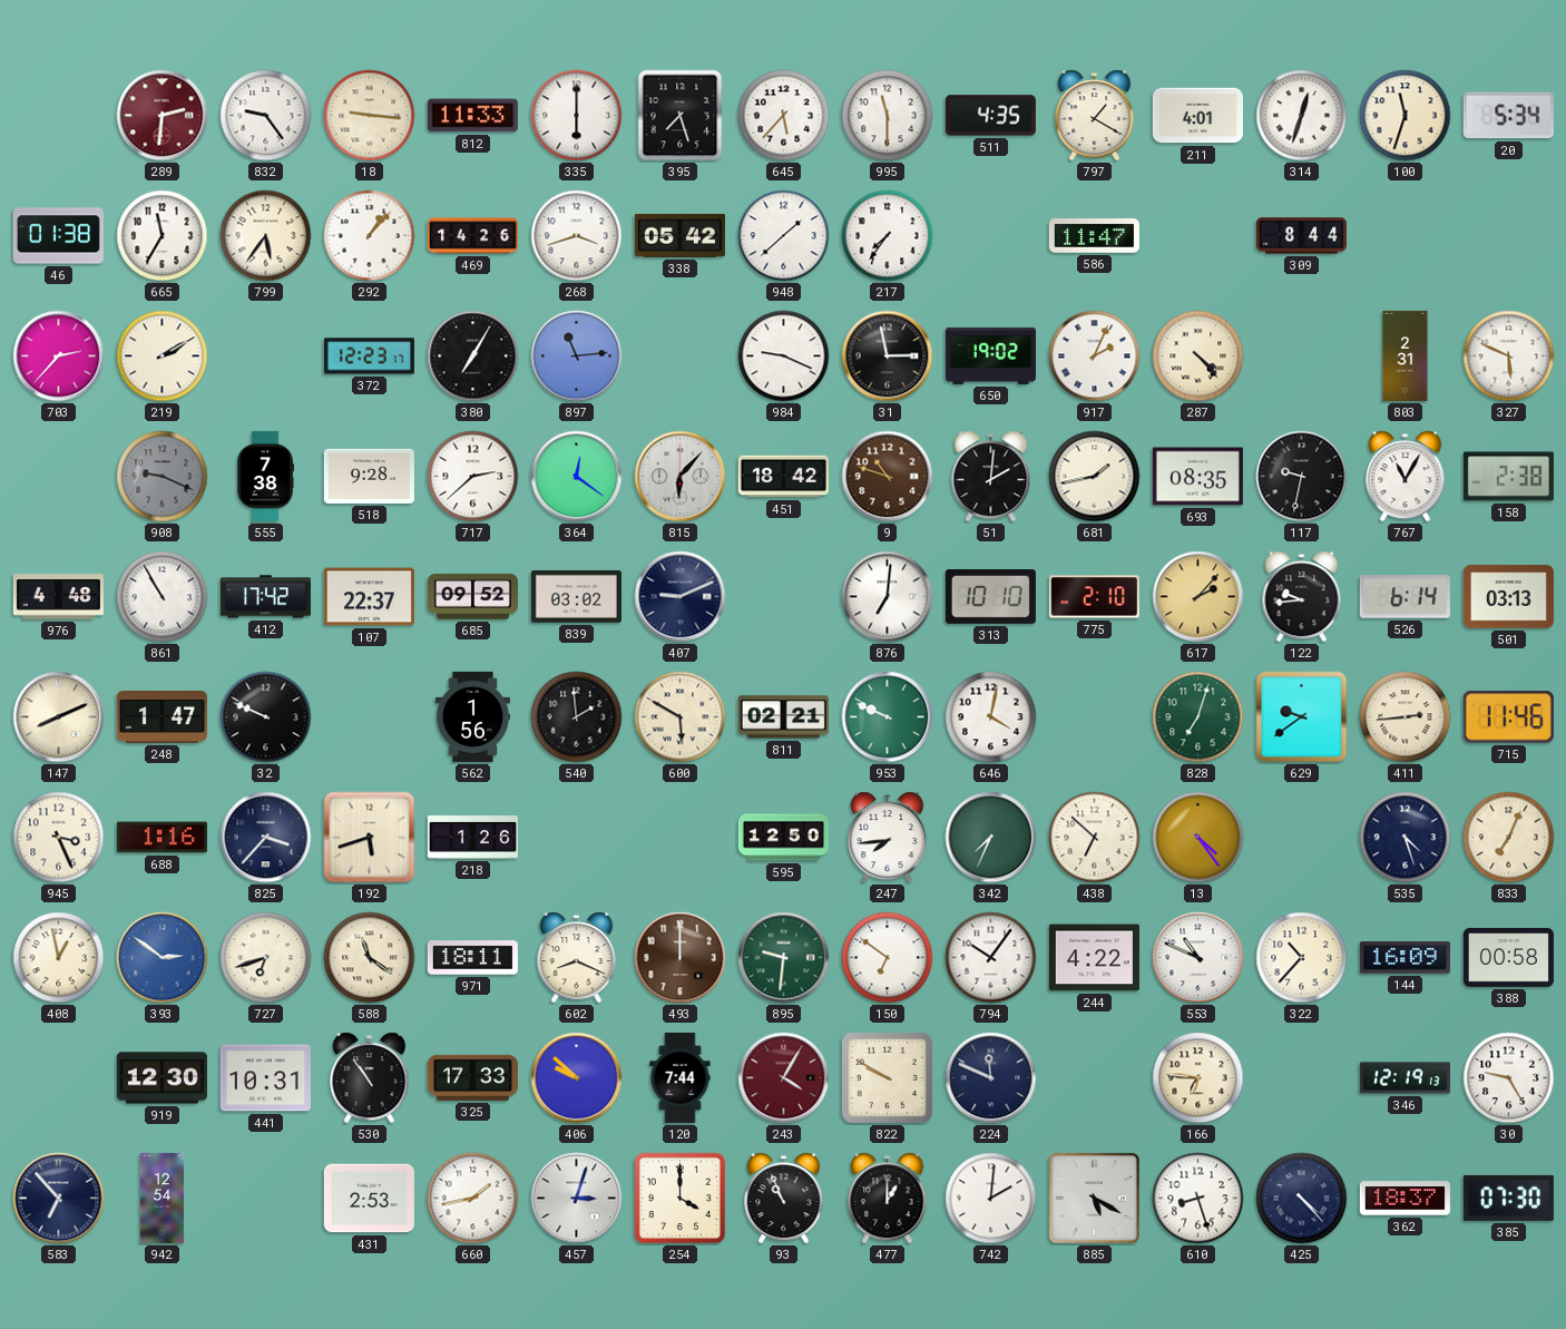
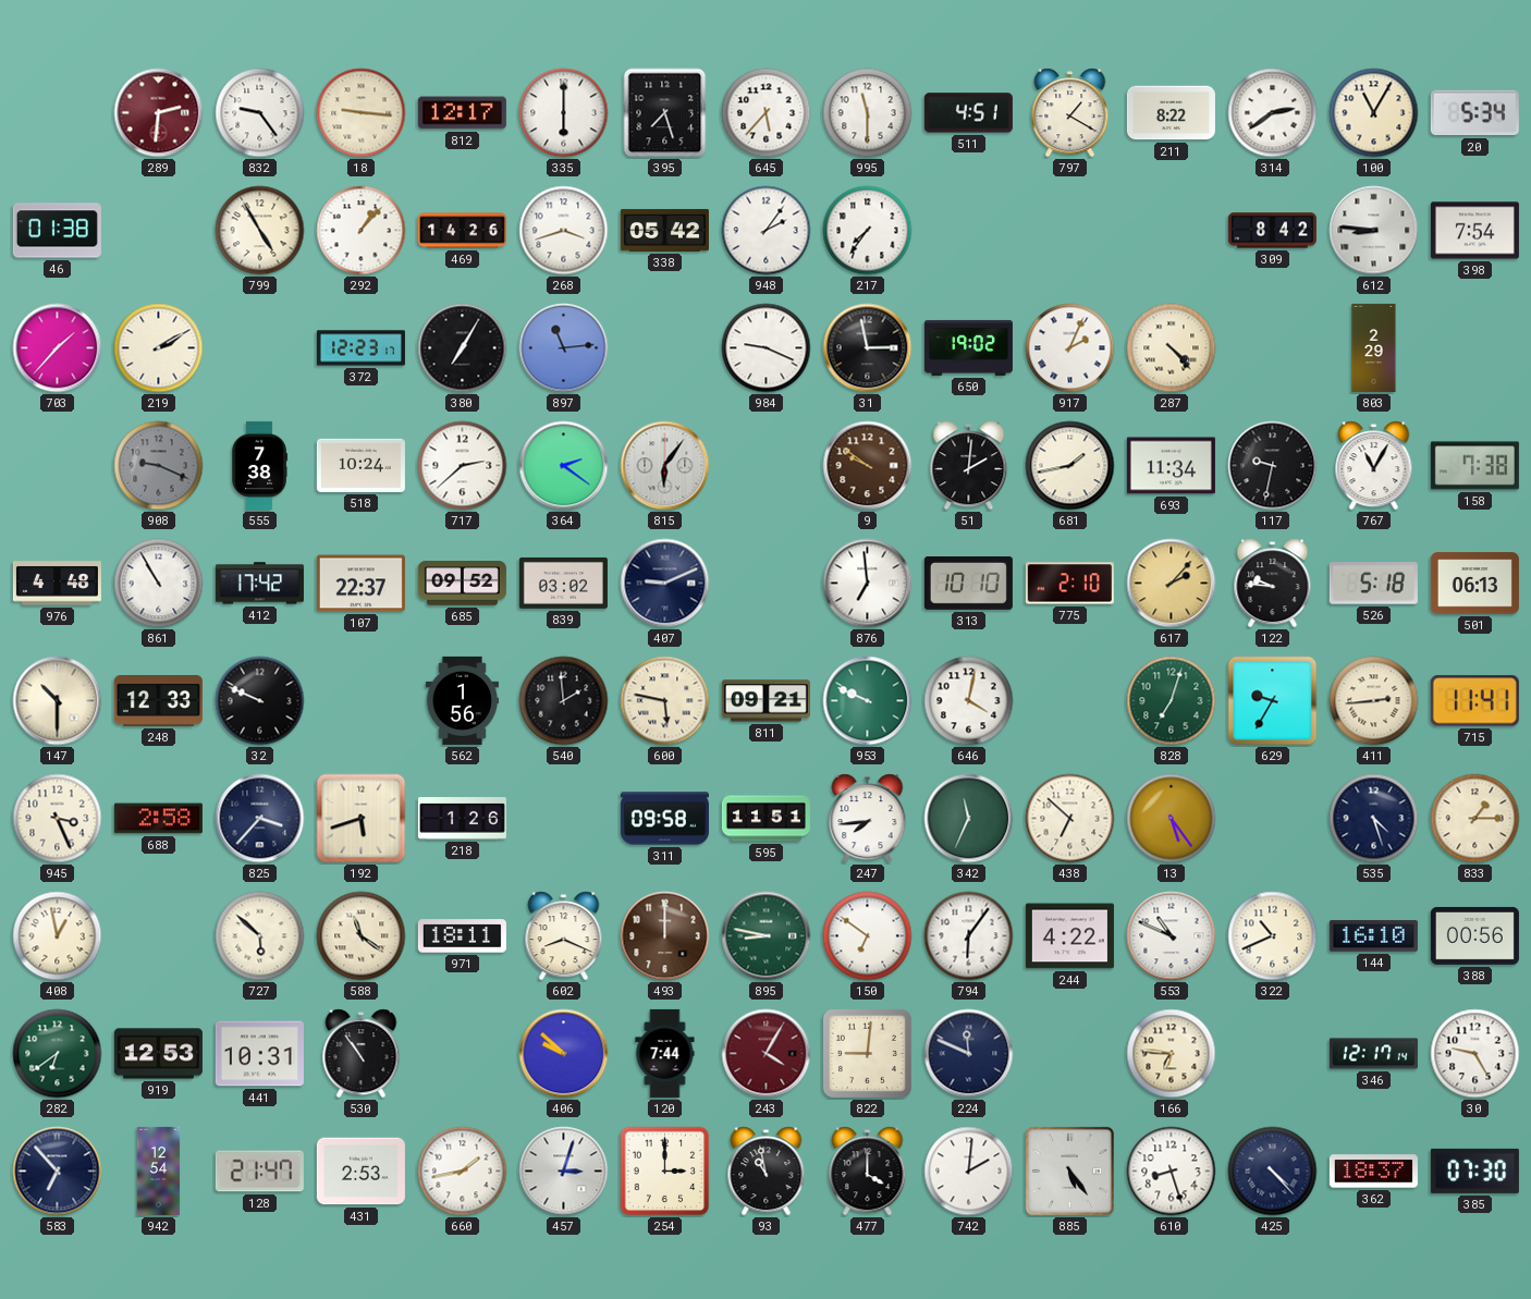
812: 11:33 -> 12:17
511: 4:35 -> 4:51
211: 4:01 -> 8:22
314: 12:33 -> 2:39
100: 11:33 -> 11:05
665: 11:35 -> none
799: 5:36 -> 4:55
948: 1:38 -> 2:06
586: 11:47 -> none
309: 8:44 -> 8:42
612: none -> 8:46
398: none -> 7:54
703: 2:37 -> 1:37
803: 2:31 -> 2:29
327: 5:49 -> none
518: 9:28 -> 10:24
364: 12:21 -> 2:21
815: 6:07 -> 6:06
451: 18:42 -> none
9: 10:48 -> 9:51
693: 08:35 -> 11:34
158: 2:38 -> 7:38
876: 7:01 -> 6:59
122: 9:44 -> 9:46
526: 6:14 -> 5:18
501: 03:13 -> 06:13
147: 8:11 -> 10:30
248: 1:47 -> 12:33
600: 5:50 -> 5:47
811: 02:21 -> 09:21
629: 9:39 -> 9:35
715: 11:46 -> 11:41
688: 1:16 -> 2:58
311: none -> 09:58
595: 12:50 -> 11:51
342: 7:34 -> 11:34
13: 4:24 -> 5:24
833: 7:04 -> 1:15
393: 2:51 -> none
727: 6:42 -> 5:52
895: 9:31 -> 8:47
794: 10:06 -> 6:06
322: 10:37 -> 10:41
144: 16:09 -> 16:10
388: 00:58 -> 00:56
282: none -> 6:39
919: 12:30 -> 12:53
325: 17:33 -> none
822: 9:50 -> 9:01
346: 12:19 -> 12:17
128: none -> 21:47
254: 4:00 -> 3:00
93: 10:56 -> 10:58
477: 1:00 -> 4:00
885: 5:20 -> 5:24
